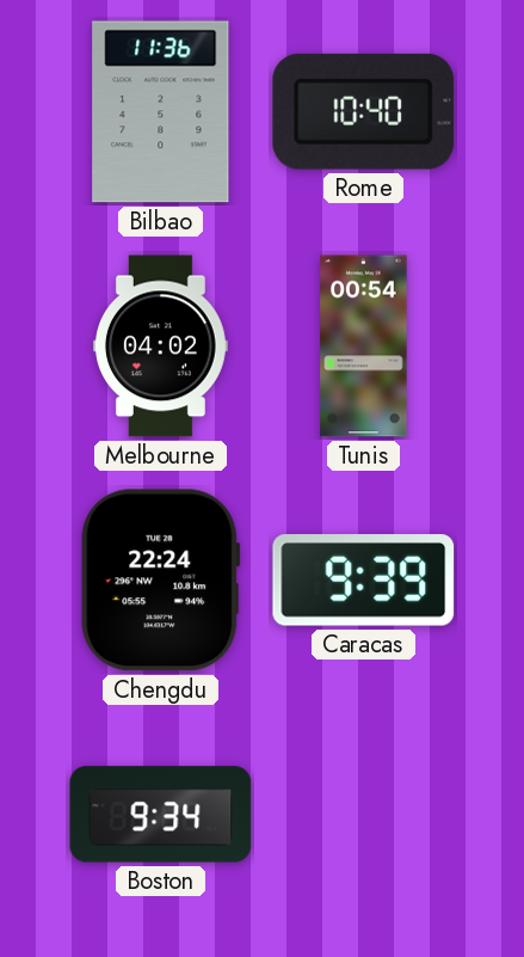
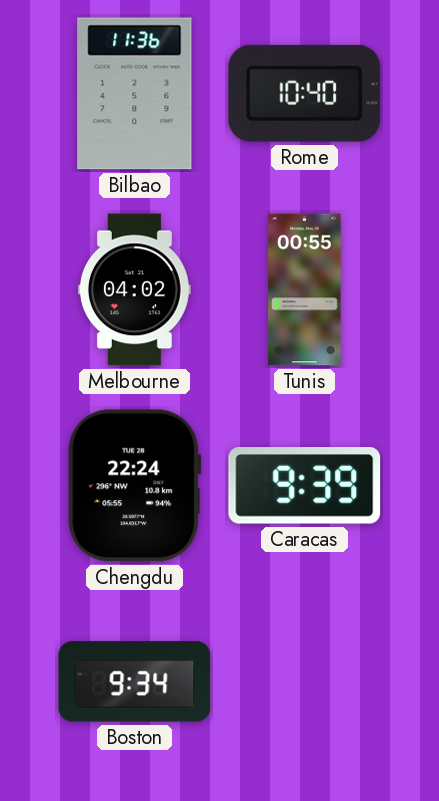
Tunis: 00:54 -> 00:55
